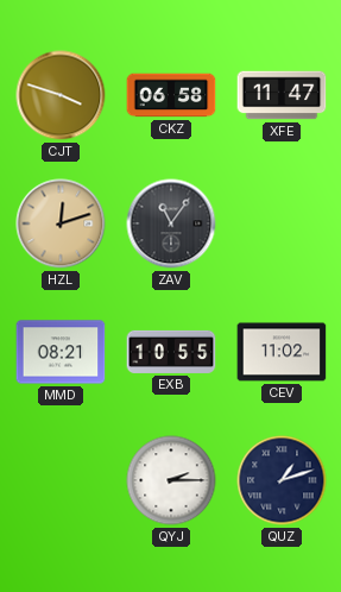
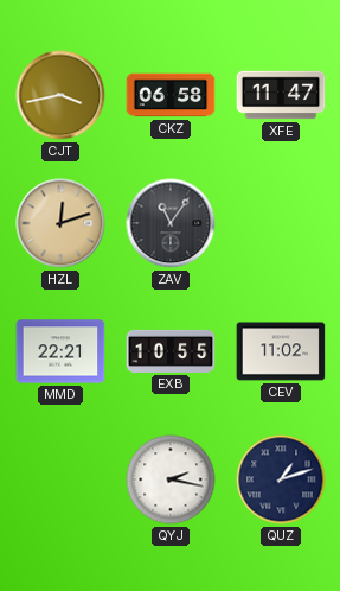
CJT: 3:48 -> 3:43
MMD: 08:21 -> 22:21
QYJ: 2:15 -> 2:17
